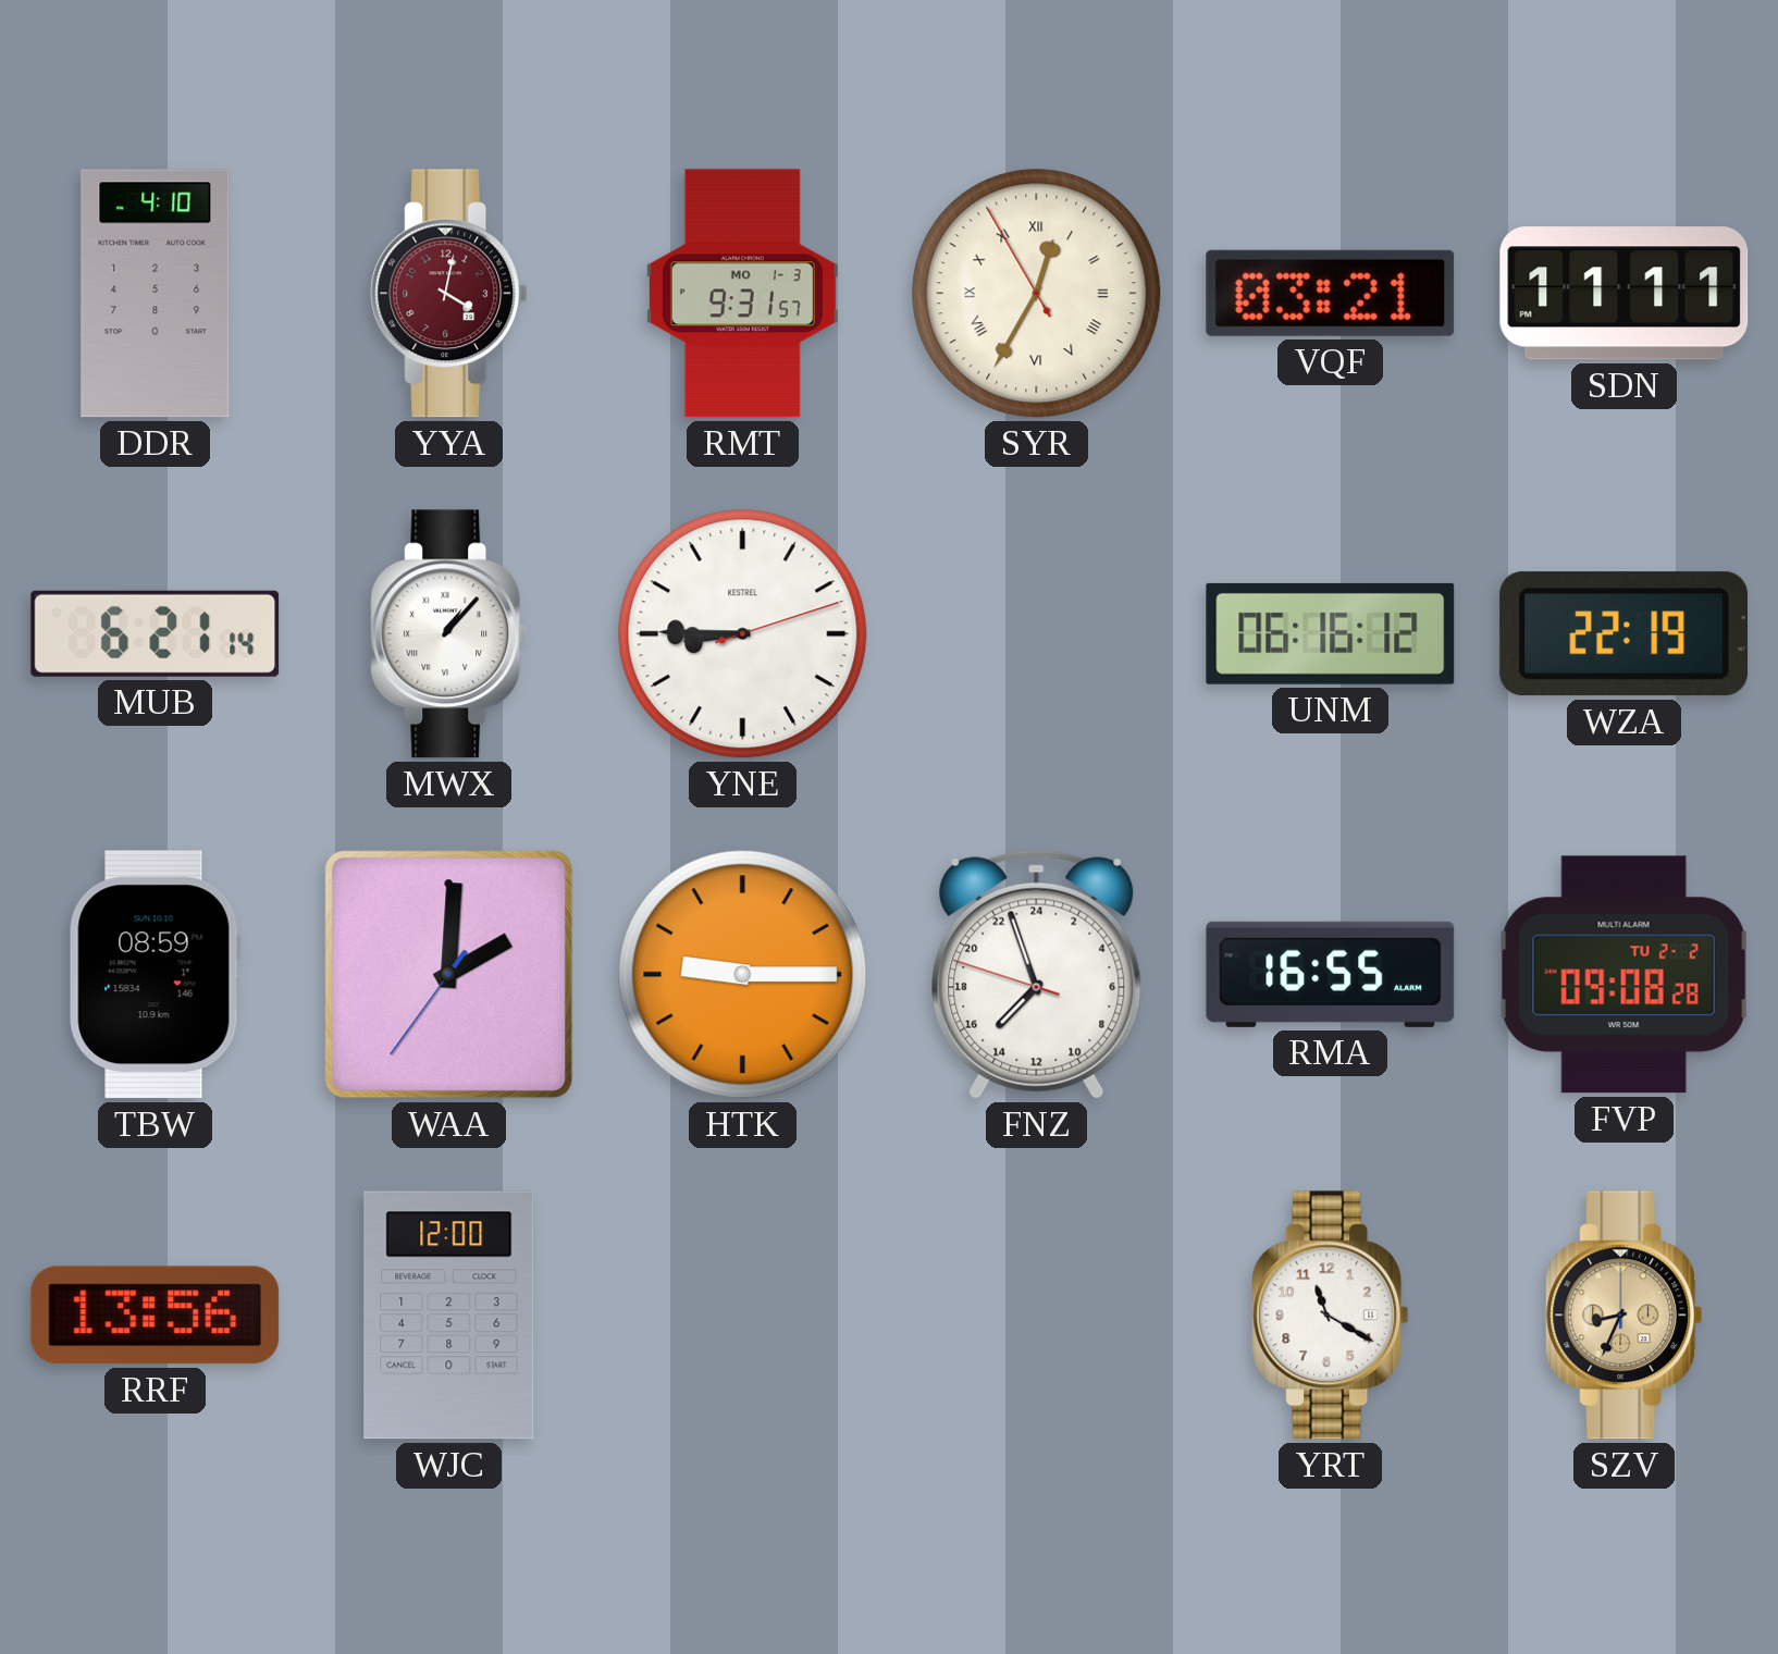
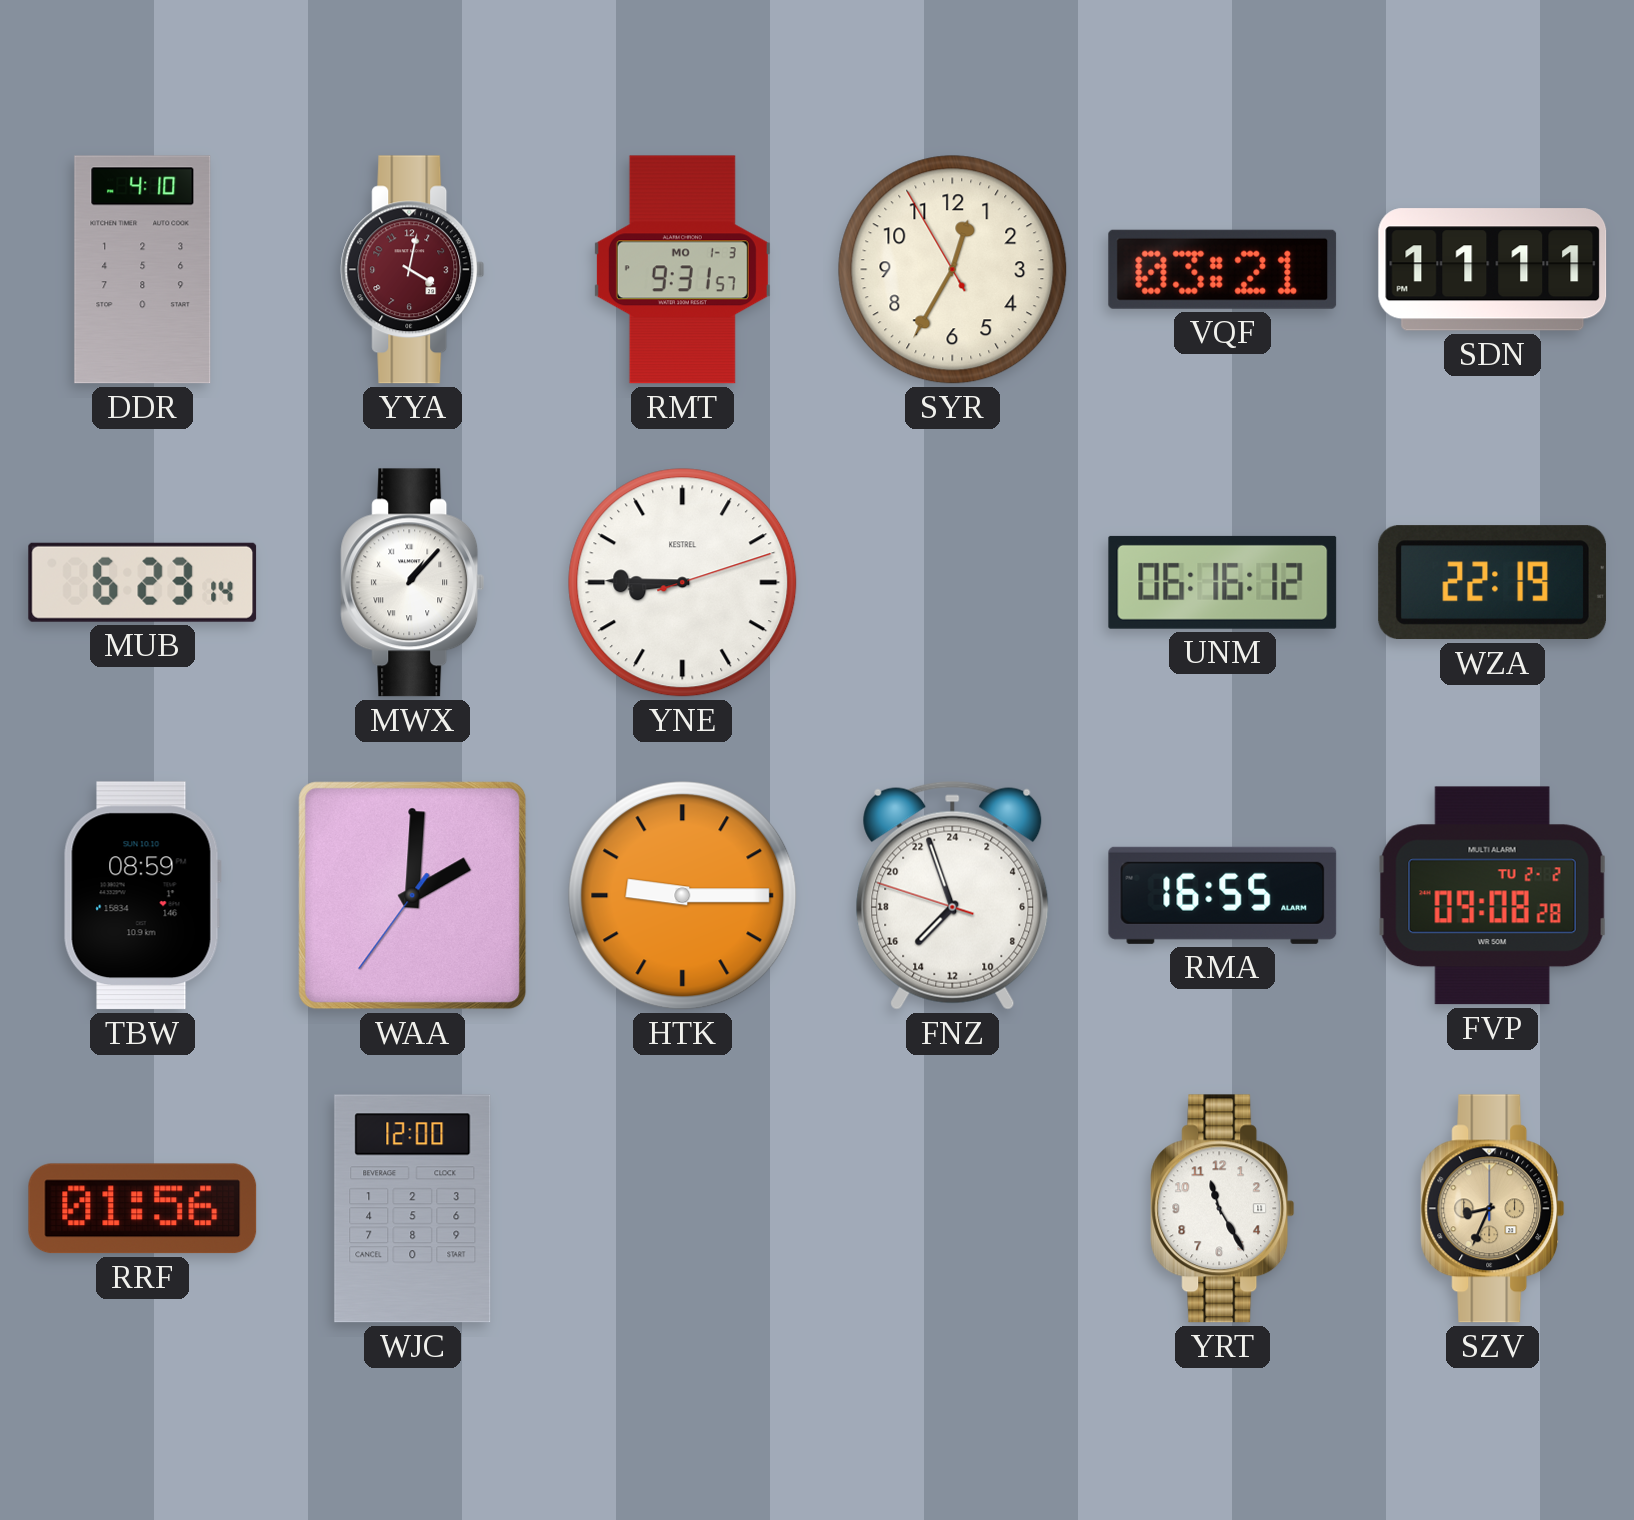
SYR numerals: Roman -> Arabic
MUB: 6:21 -> 6:23
RRF: 13:56 -> 01:56
YRT: 11:20 -> 11:25
